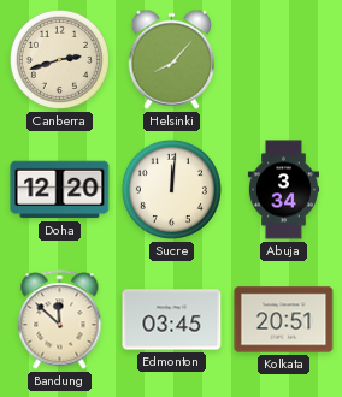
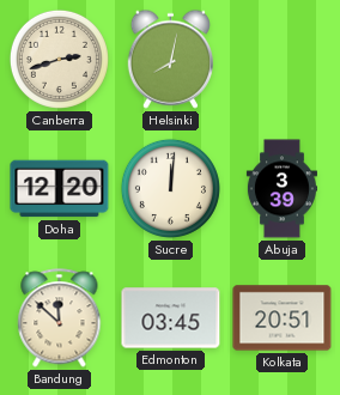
Helsinki: 8:07 -> 8:02
Abuja: 3:34 -> 3:39
